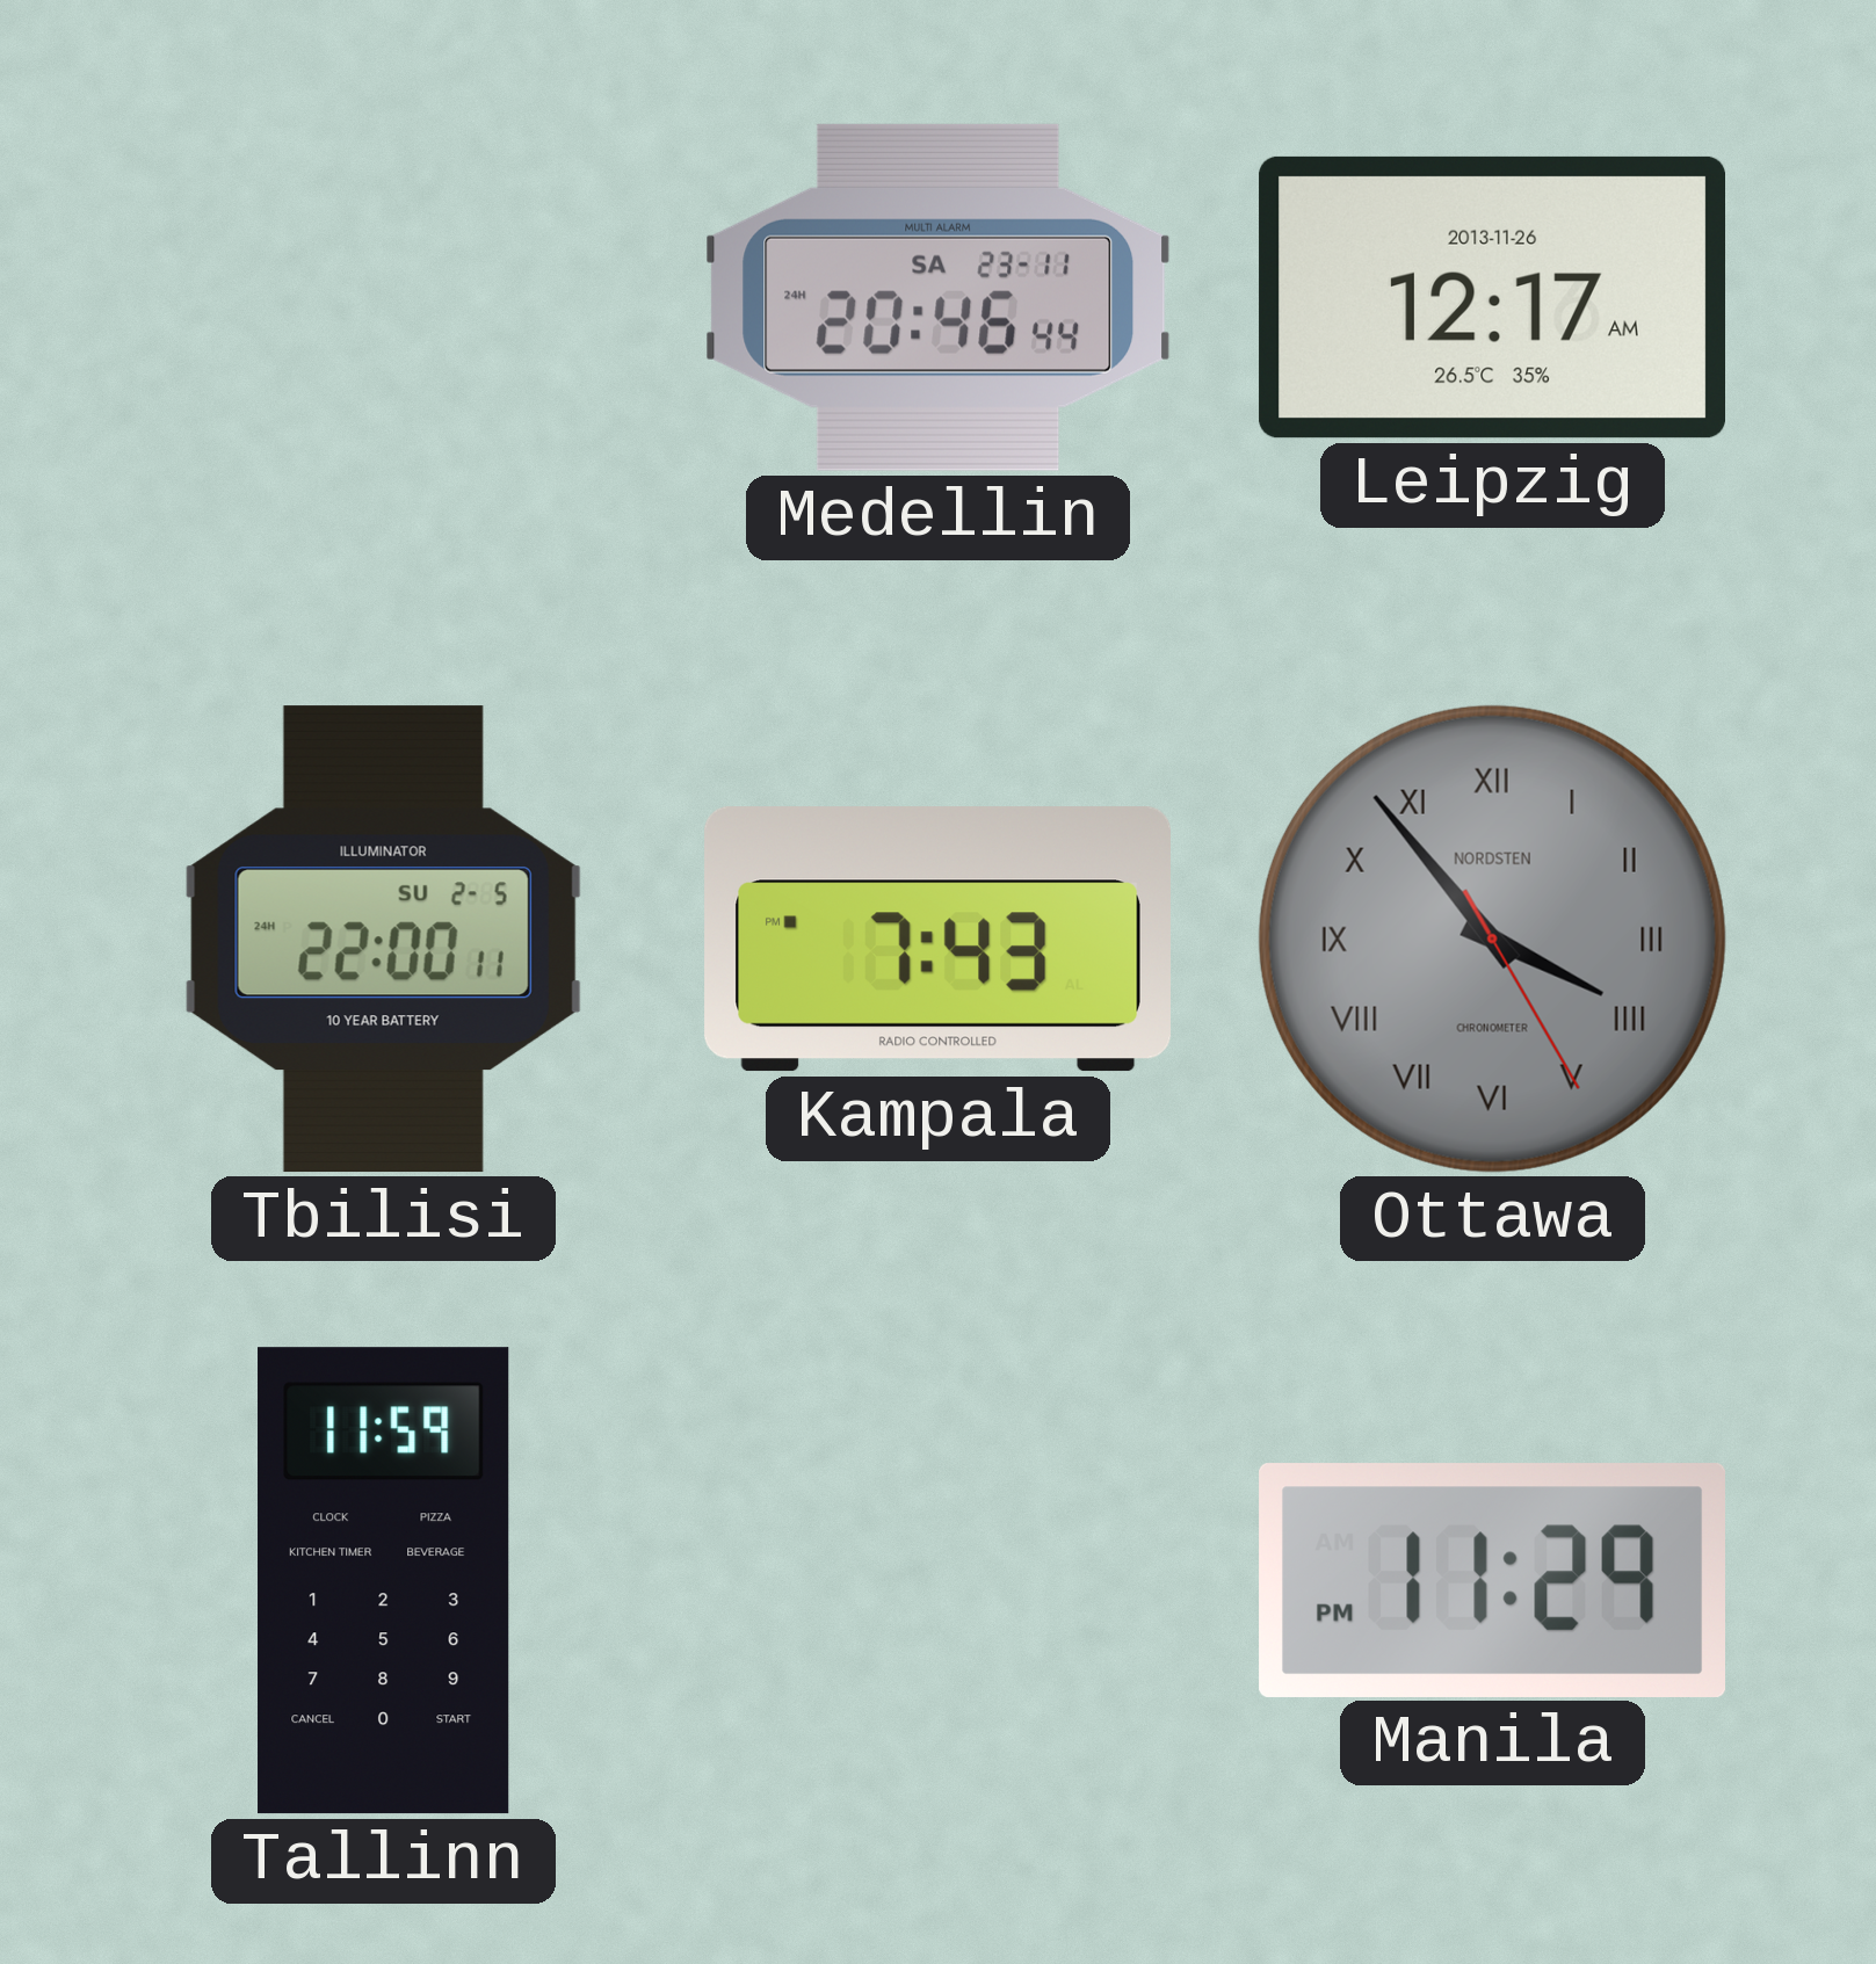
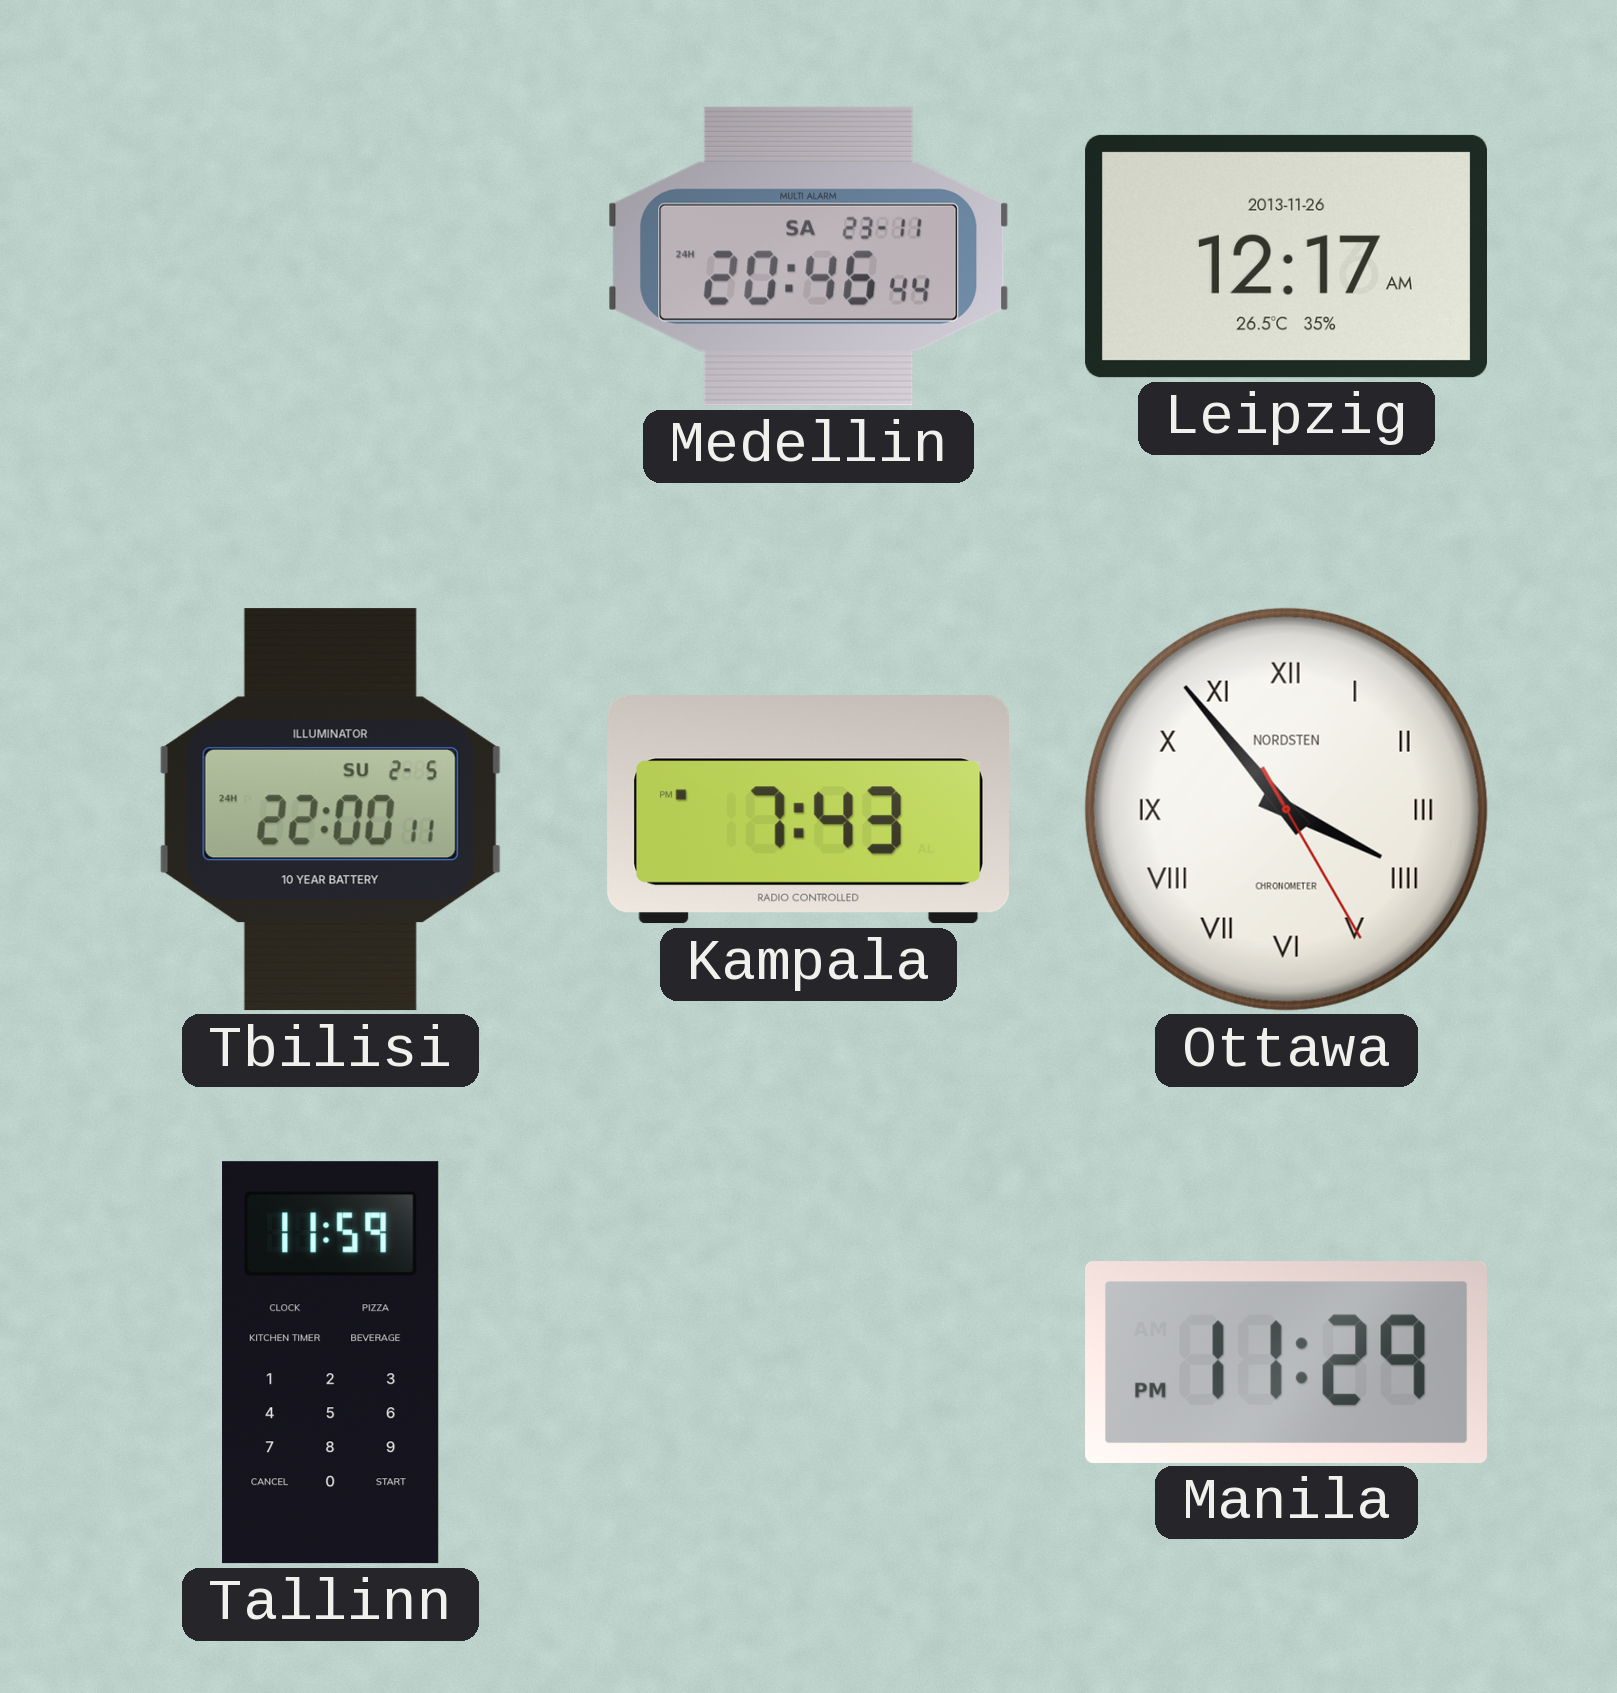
Ottawa dial: grey -> white
